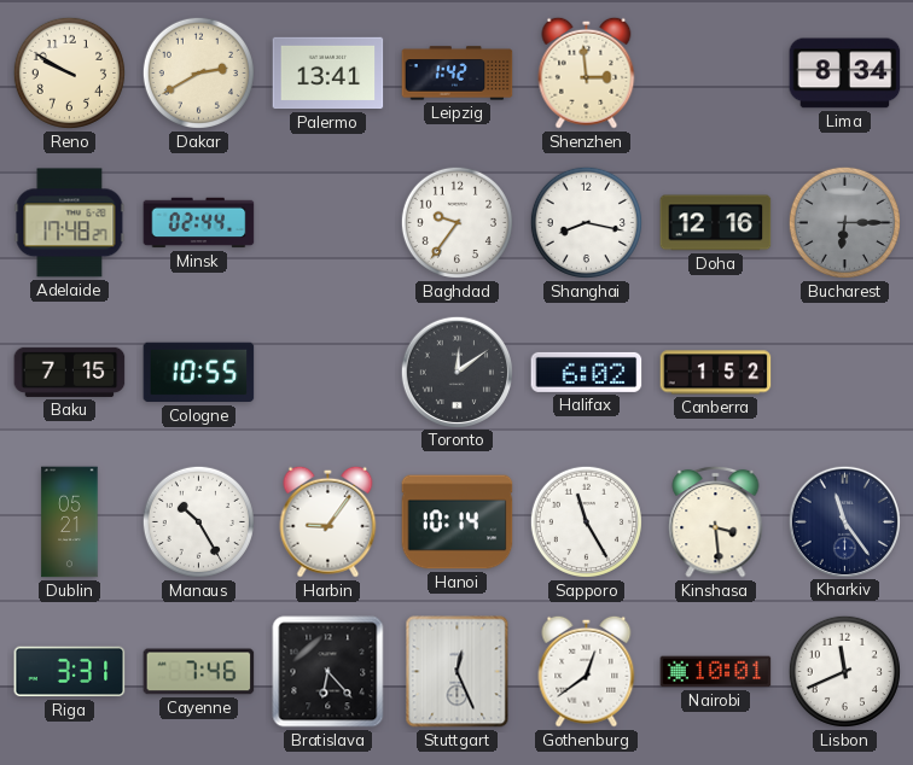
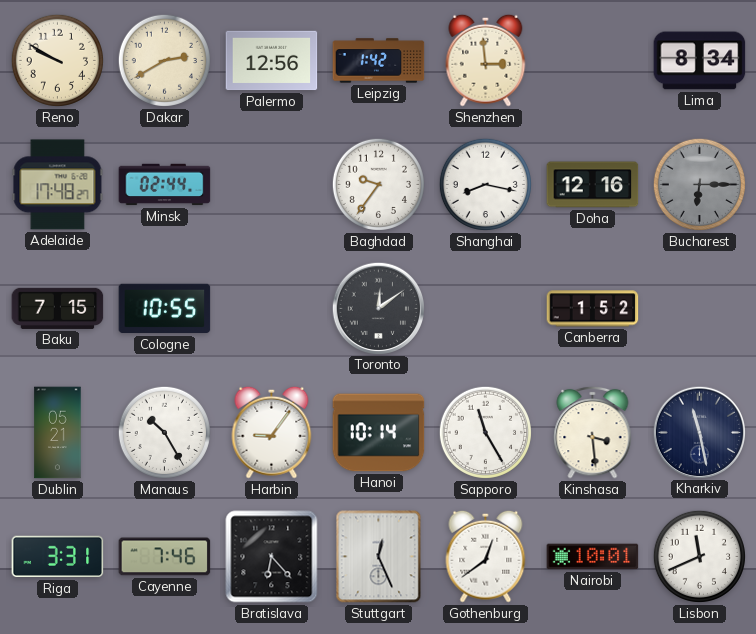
Palermo: 13:41 -> 12:56
Halifax: 6:02 -> none
Kharkiv: 11:24 -> 11:28
